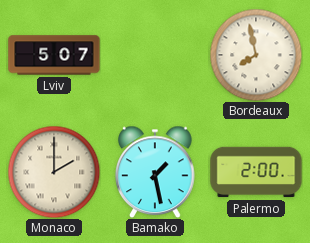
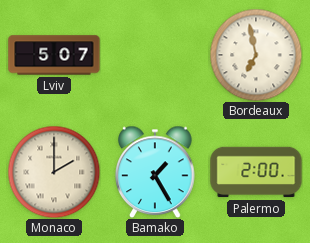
Bordeaux: 7:58 -> 6:58
Bamako: 1:28 -> 1:25
